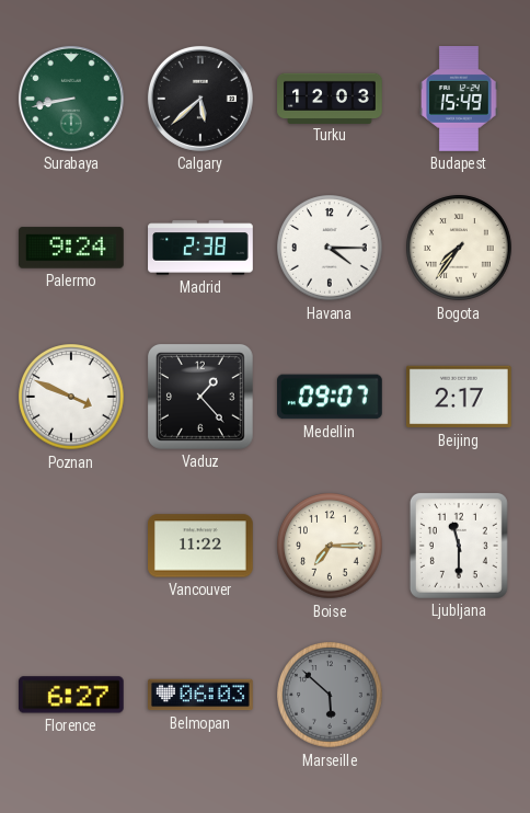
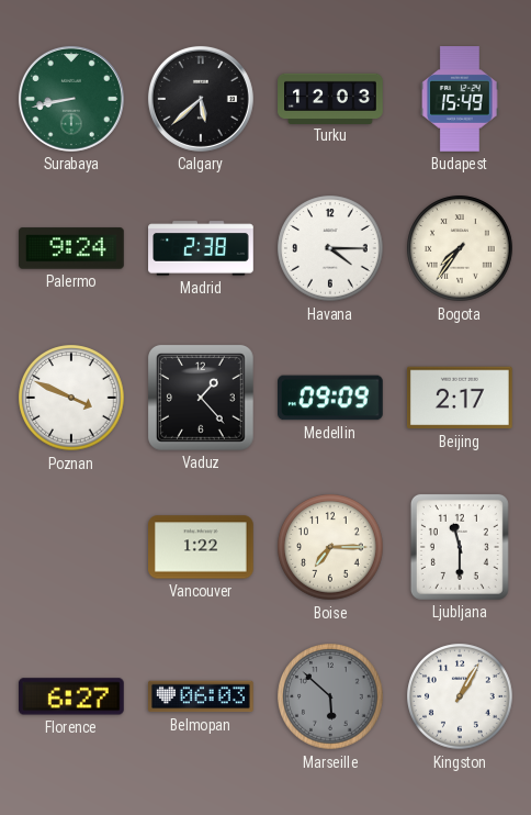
Medellin: 09:07 -> 09:09
Vancouver: 11:22 -> 1:22
Kingston: none -> 1:05
